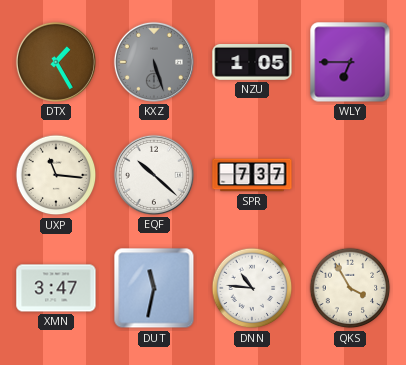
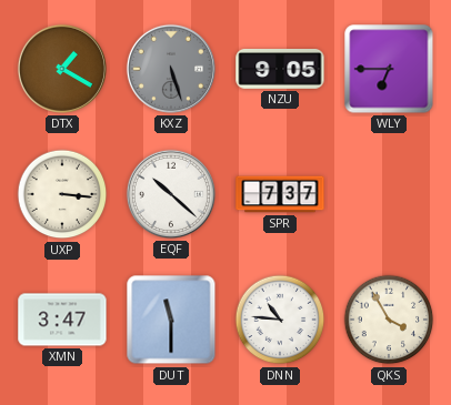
DTX: 1:25 -> 1:20
NZU: 1:05 -> 9:05
UXP: 11:16 -> 3:16
DUT: 11:32 -> 11:30
